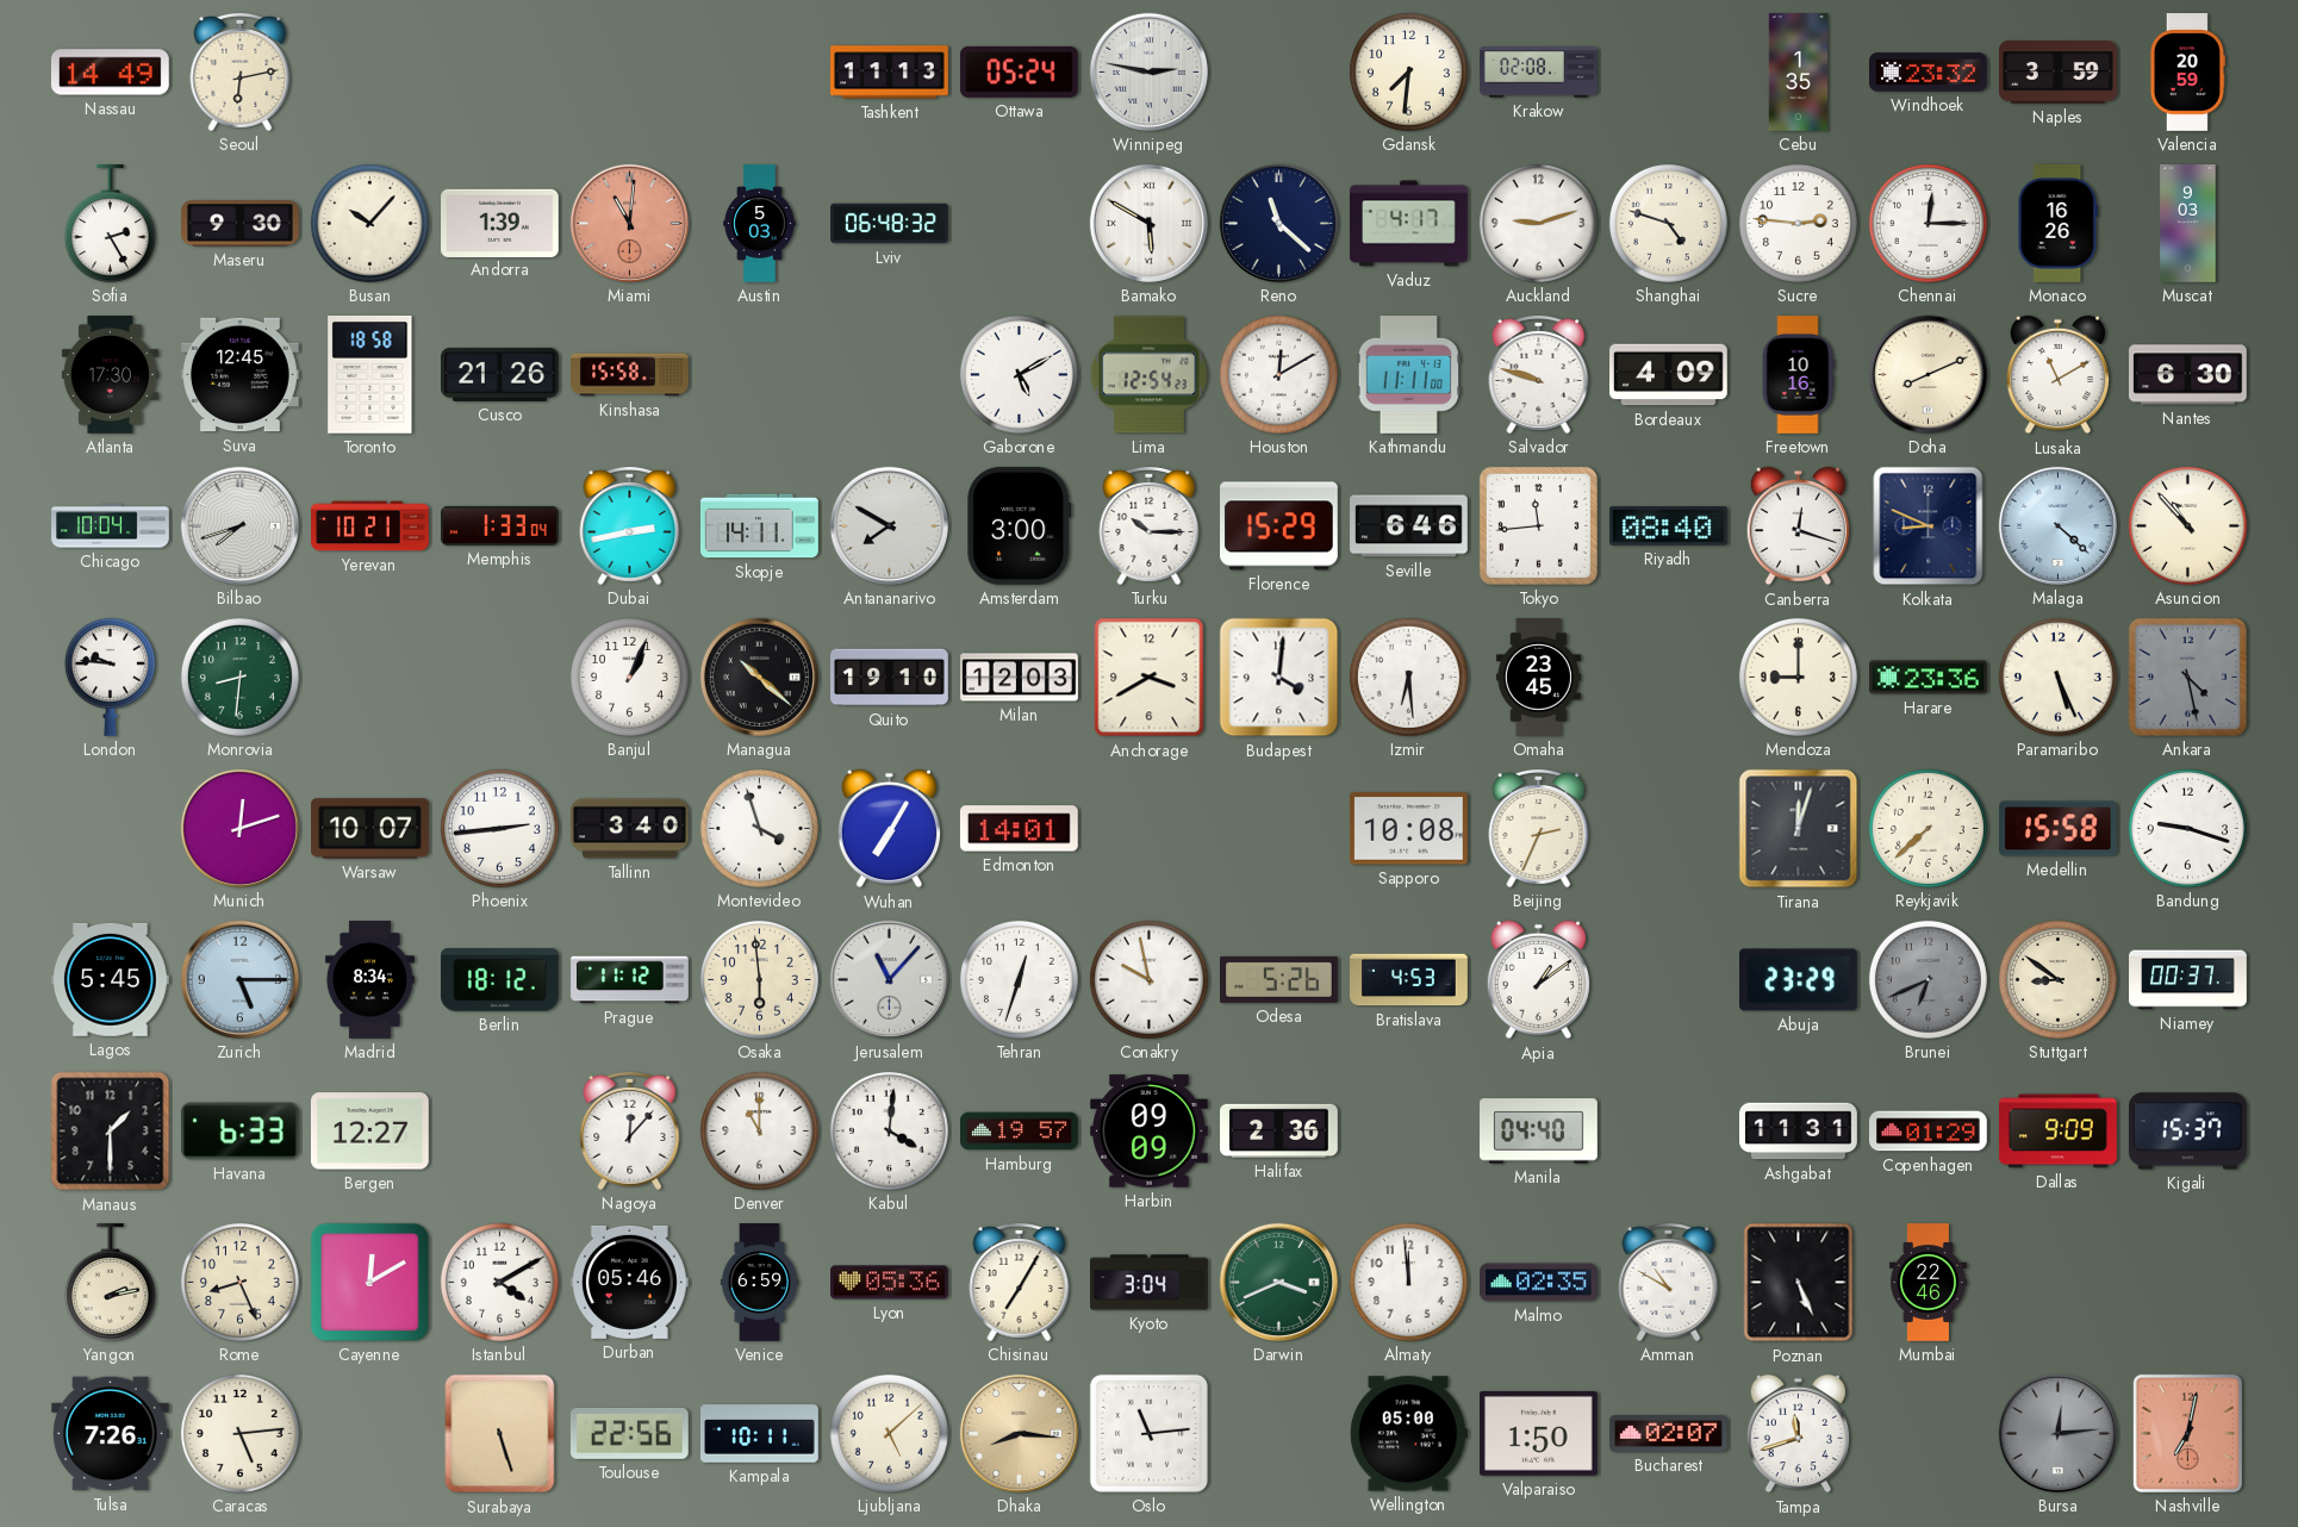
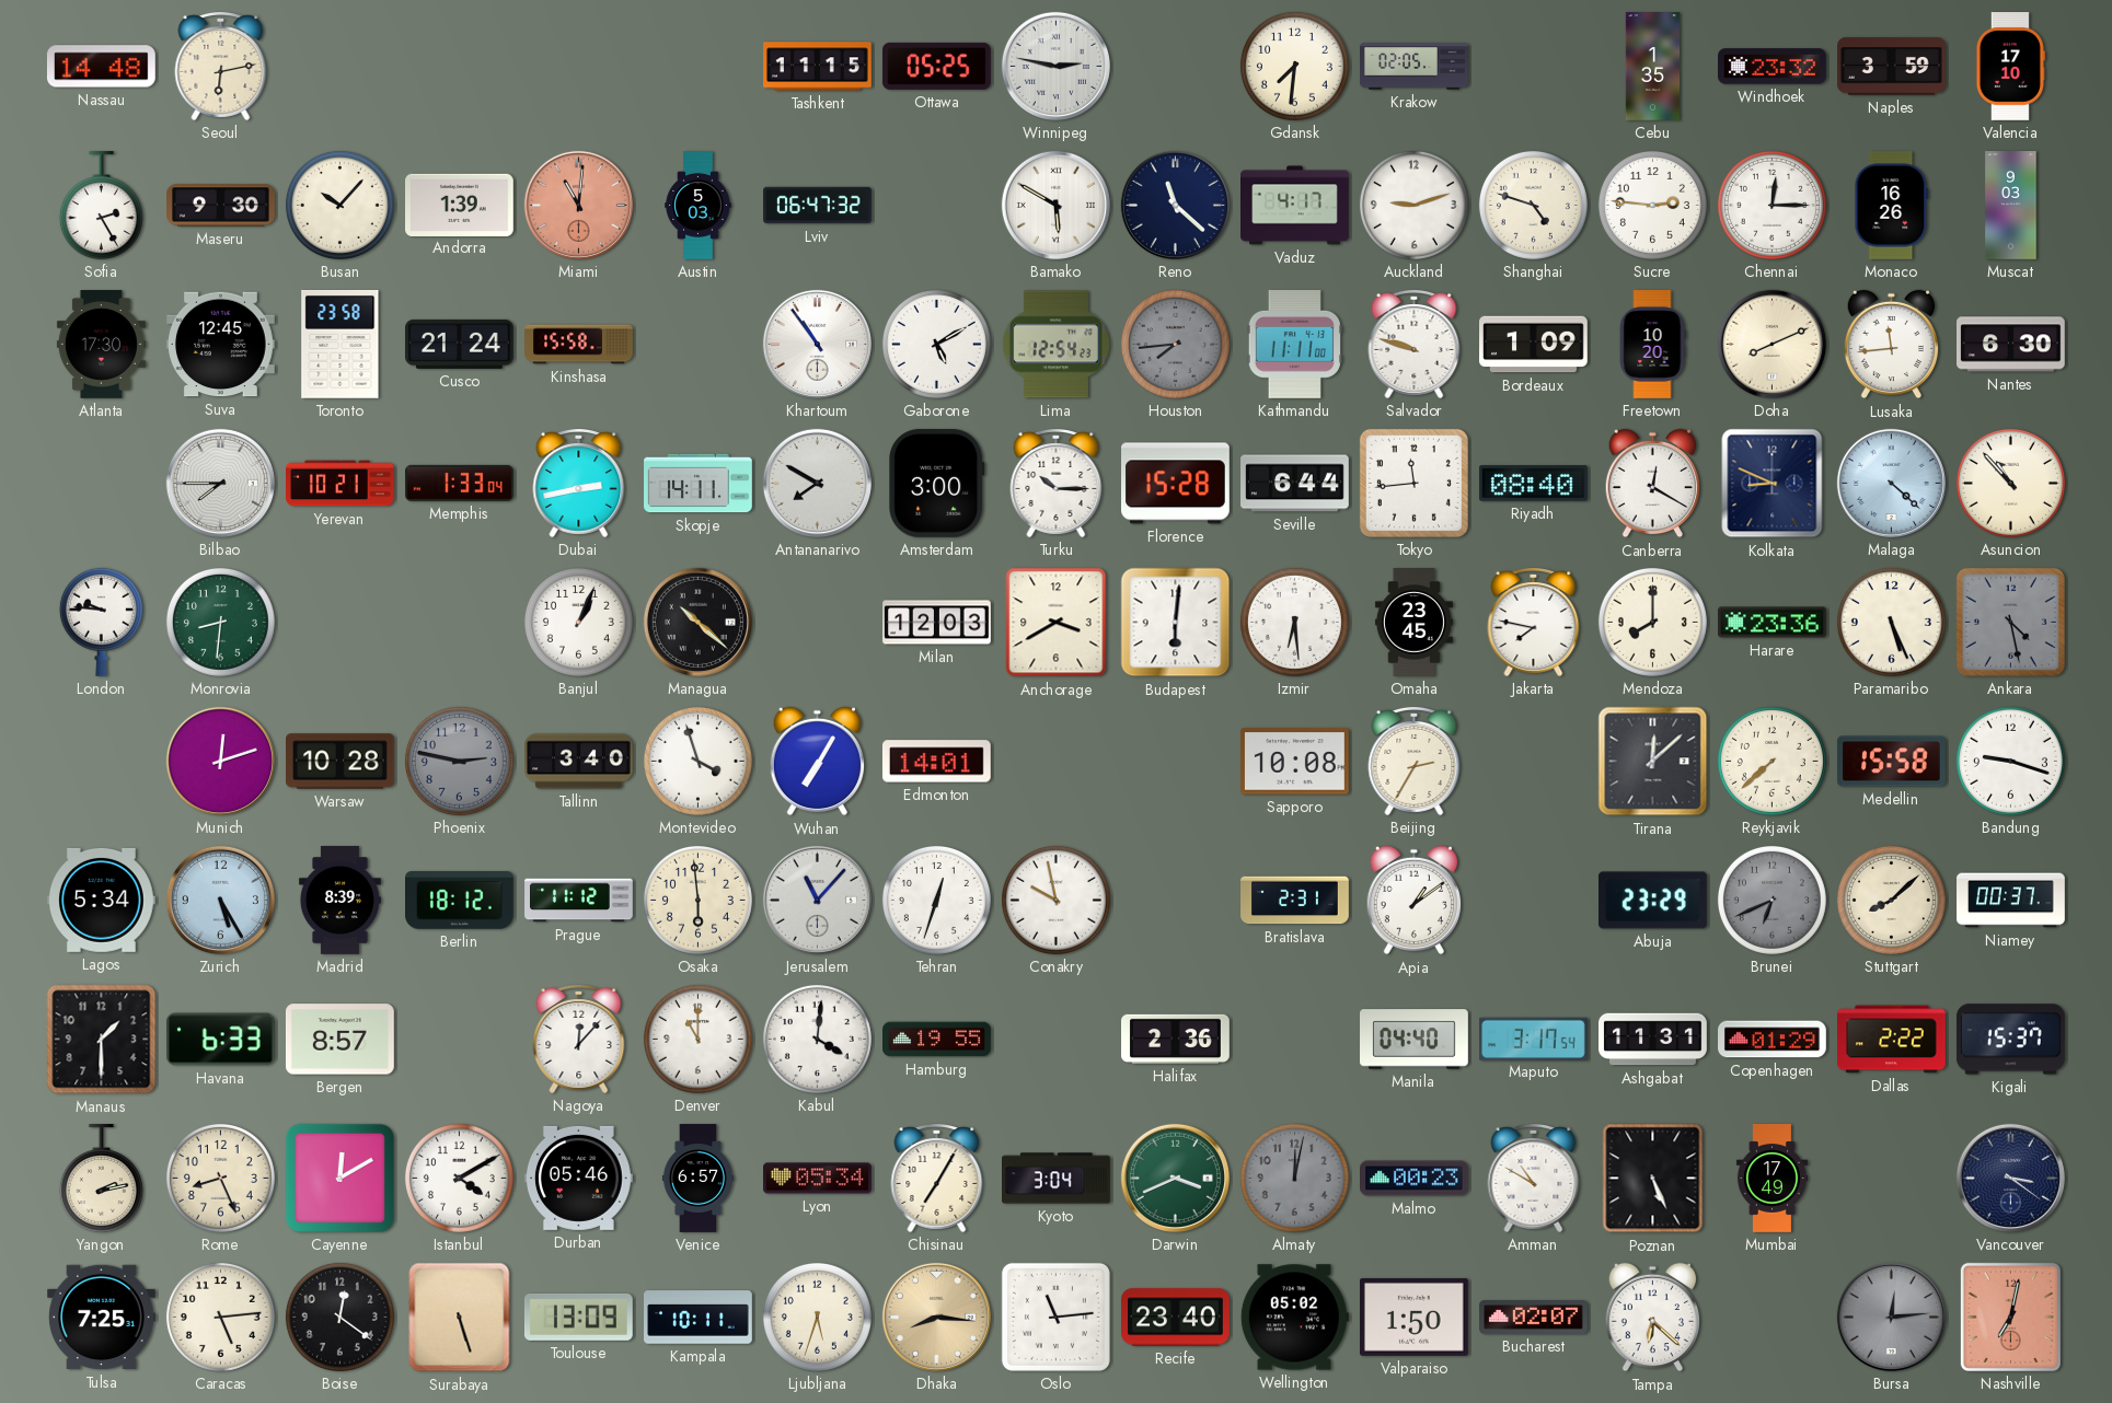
Nassau: 14:49 -> 14:48
Tashkent: 11:13 -> 11:15
Ottawa: 05:24 -> 05:25
Krakow: 02:08 -> 02:05
Valencia: 20:59 -> 17:10
Lviv: 06:48 -> 06:47
Toronto: 18:58 -> 23:58
Cusco: 21:26 -> 21:24
Khartoum: none -> 10:54
Houston: 12:10 -> 7:44
Houston dial: white -> grey
Bordeaux: 4:09 -> 1:09
Freetown: 10:16 -> 10:20
Lusaka: 11:10 -> 11:44
Chicago: 10:04 -> none
Bilbao: 7:42 -> 7:45
Florence: 15:29 -> 15:28
Seville: 6:46 -> 6:44
Canberra: 12:18 -> 12:20
Quito: 19:10 -> none
Budapest: 4:01 -> 6:01
Jakarta: none -> 7:47
Mendoza: 9:00 -> 8:00
Warsaw: 10:07 -> 10:28
Phoenix: 2:44 -> 2:47
Phoenix dial: white -> grey
Beijing: 2:34 -> 2:35
Tirana: 12:03 -> 12:08
Lagos: 5:45 -> 5:34
Zurich: 5:15 -> 5:25
Madrid: 8:34 -> 8:39
Odesa: 5:26 -> none
Bratislava: 4:53 -> 2:31
Stuttgart: 8:51 -> 8:08
Bergen: 12:27 -> 8:57
Hamburg: 19:57 -> 19:55
Harbin: 09:09 -> none
Maputo: none -> 3:17
Dallas: 9:09 -> 2:22
Venice: 6:59 -> 6:57
Lyon: 05:36 -> 05:34
Almaty: 11:59 -> 12:02
Almaty dial: white -> grey
Malmo: 02:35 -> 00:23
Mumbai: 22:46 -> 17:49
Vancouver: none -> 3:21
Tulsa: 7:26 -> 7:25
Boise: none -> 12:21
Toulouse: 22:56 -> 13:09
Ljubljana: 5:08 -> 5:33
Recife: none -> 23:40
Wellington: 05:00 -> 05:02
Tampa: 11:42 -> 6:22
